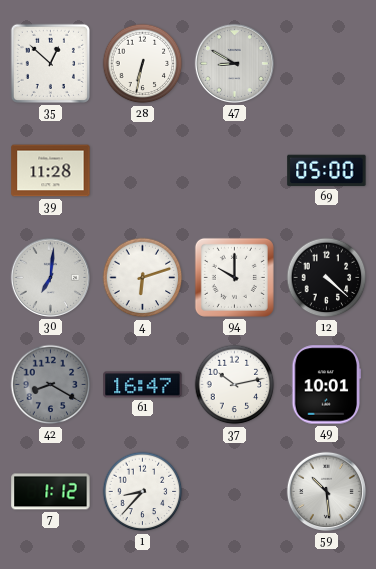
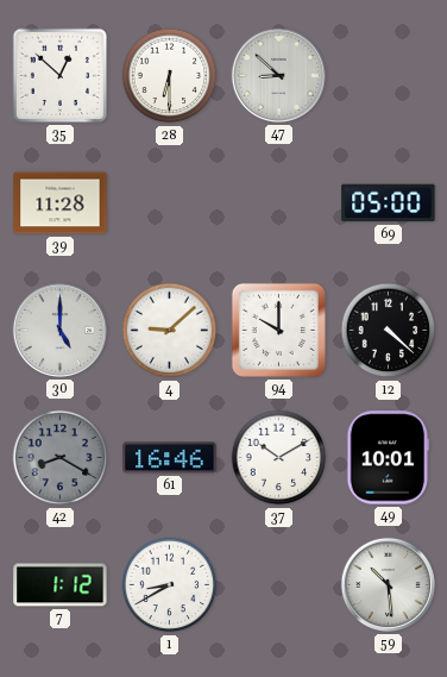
28: 6:32 -> 6:30
47: 8:50 -> 8:52
30: 7:01 -> 5:00
4: 6:12 -> 9:08
61: 16:47 -> 16:46
37: 10:13 -> 10:10
1: 8:37 -> 8:40
